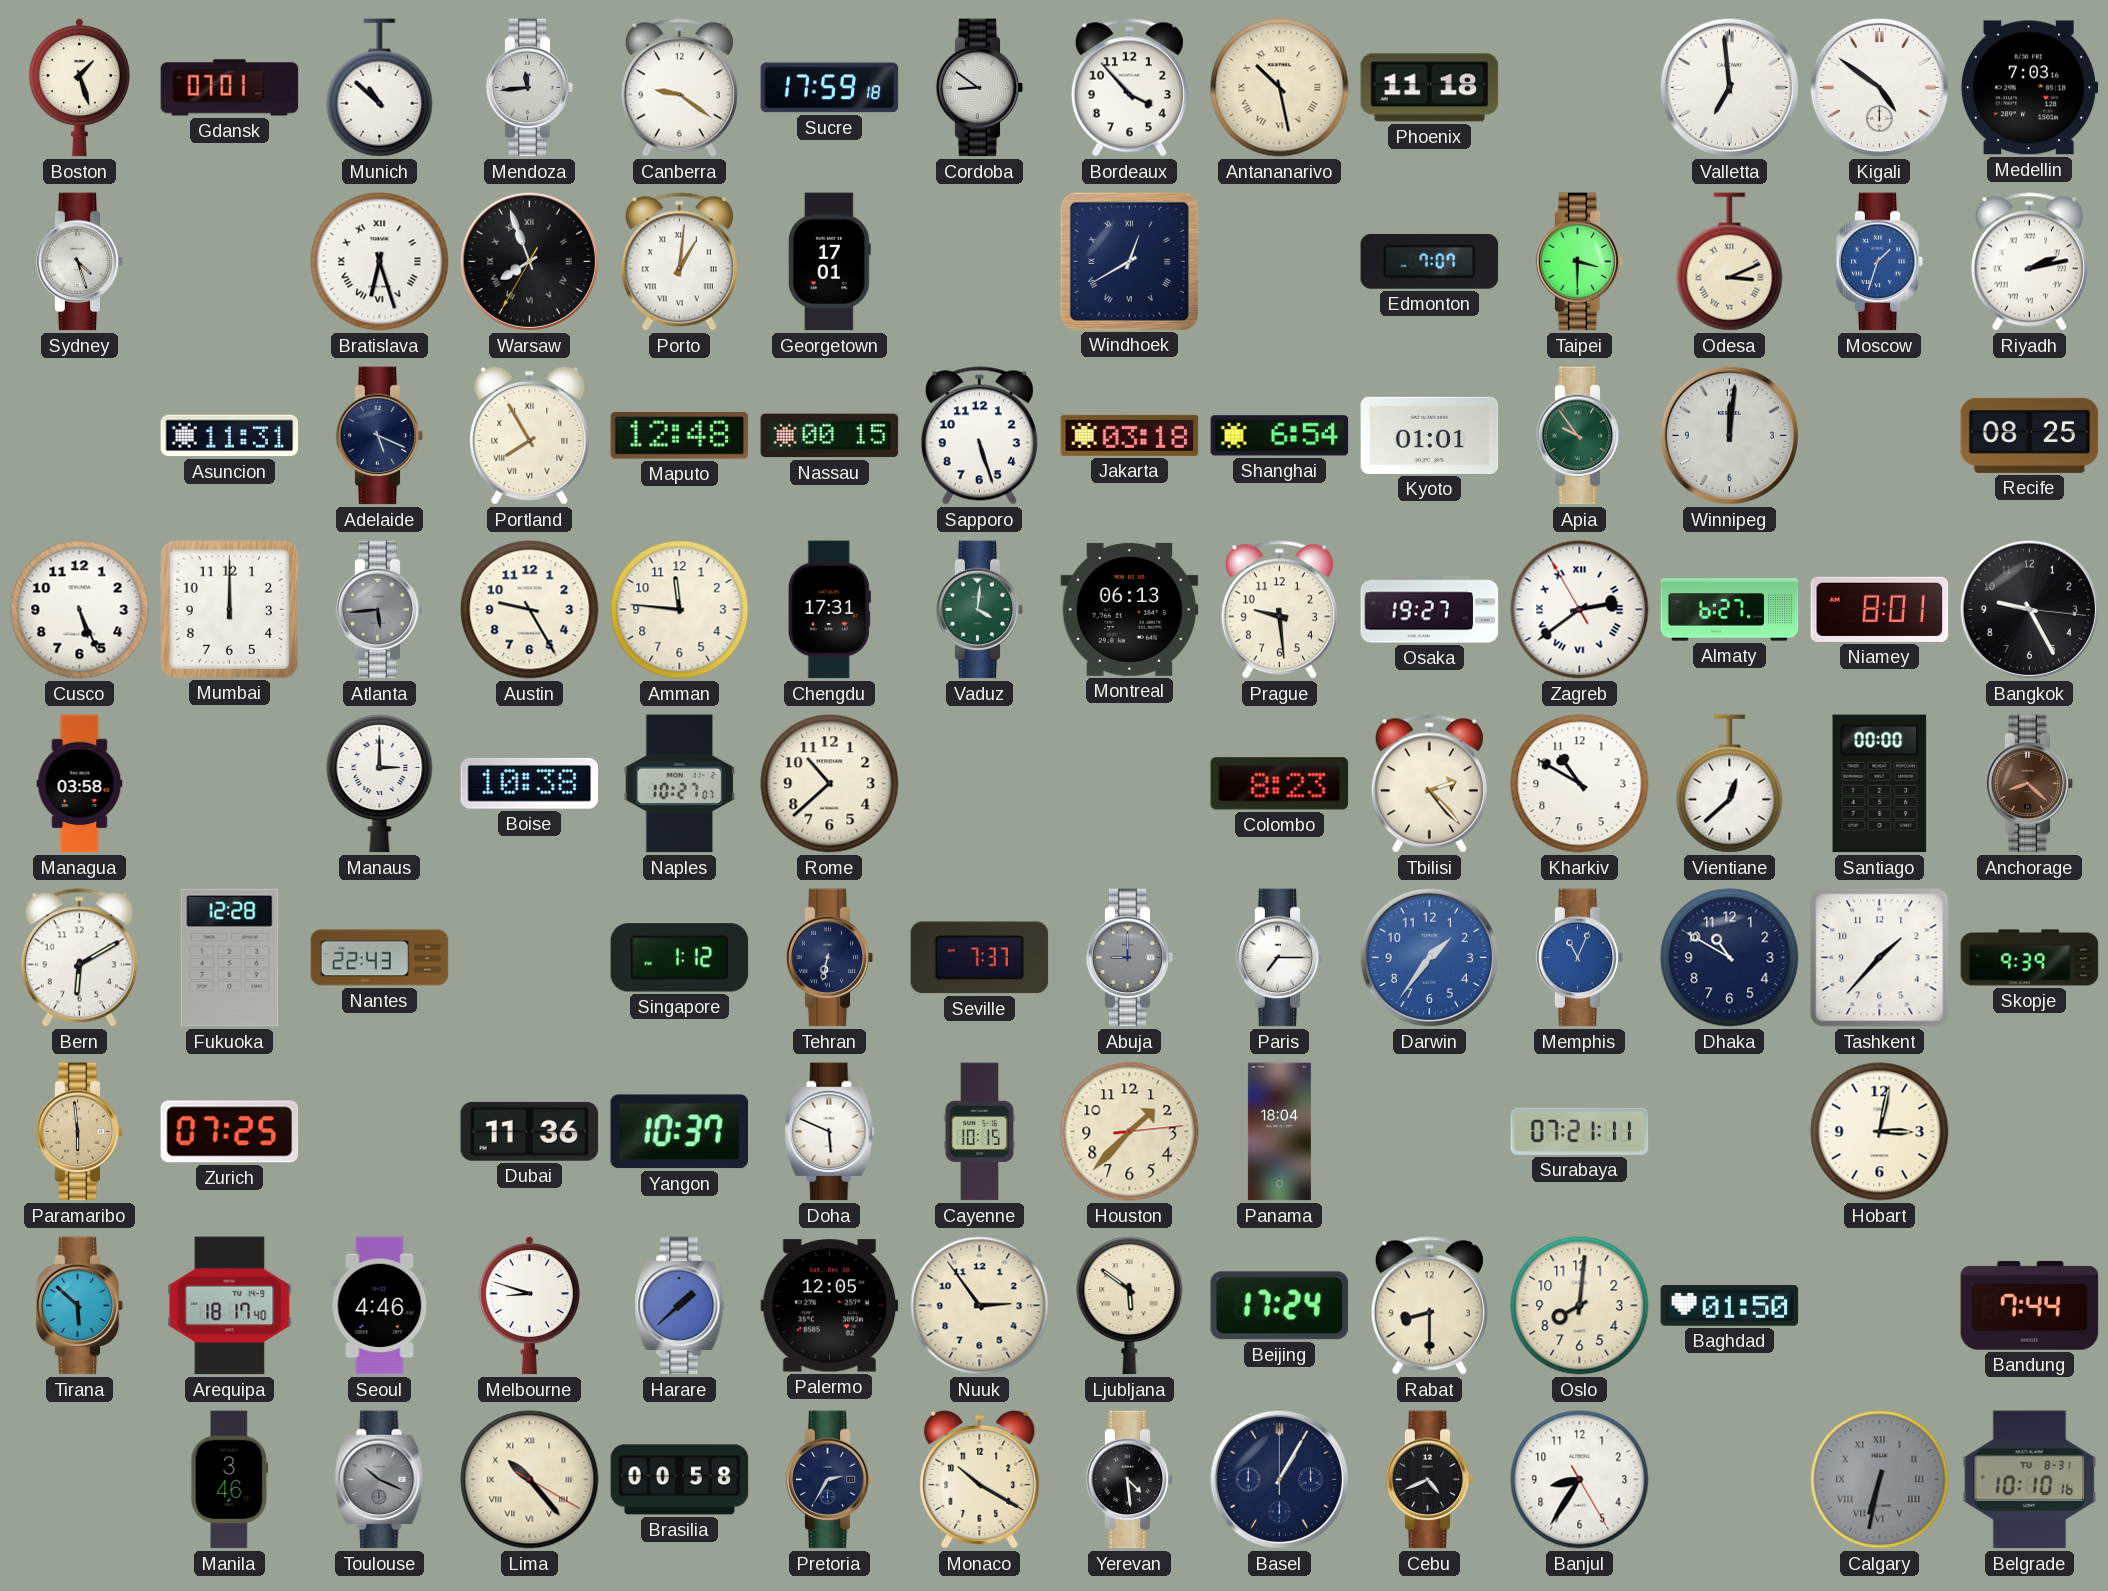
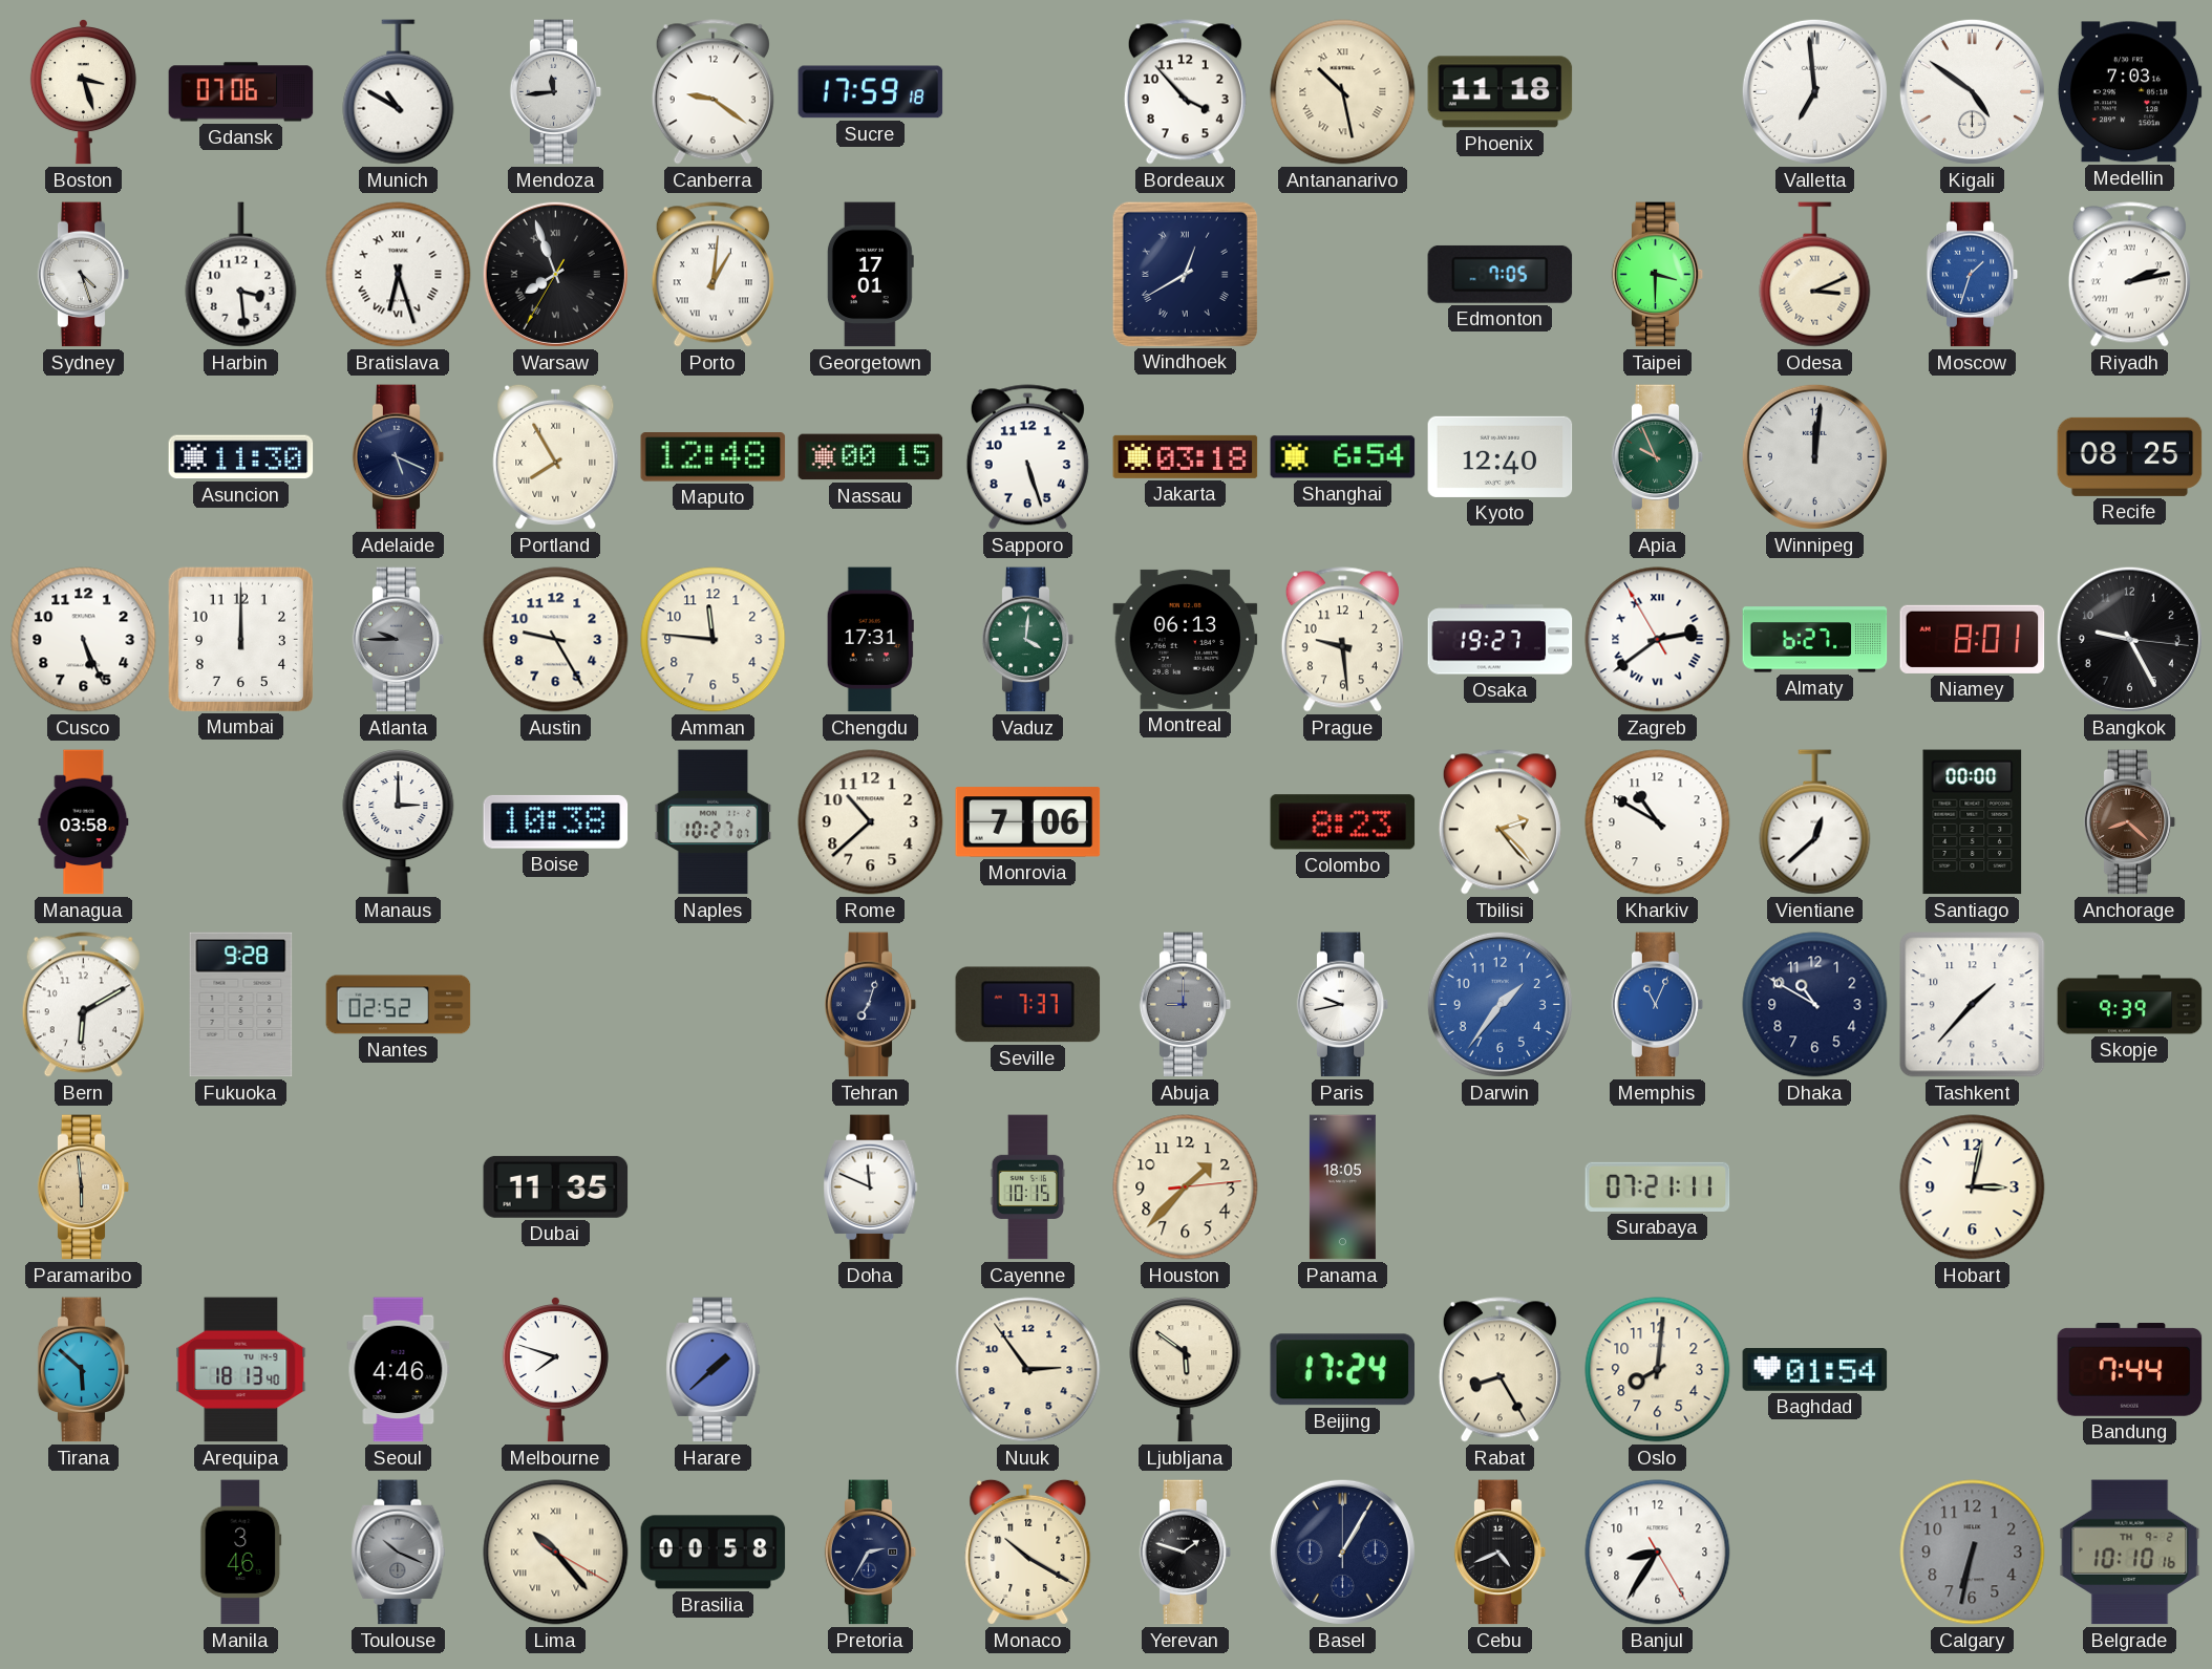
Boston: 1:27 -> 3:27
Gdansk: 07:01 -> 07:06
Munich: 10:52 -> 10:50
Cordoba: 8:51 -> none
Harbin: none -> 3:29
Edmonton: 7:07 -> 7:05
Asuncion: 11:31 -> 11:30
Kyoto: 01:01 -> 12:40
Apia: 9:54 -> 9:56
Atlanta: 5:44 -> 9:45
Monrovia: none -> 7:06
Fukuoka: 12:28 -> 9:28
Nantes: 22:43 -> 02:52
Singapore: 1:12 -> none
Tehran: 6:32 -> 7:03
Paris: 7:15 -> 9:43
Zurich: 07:25 -> none
Dubai: 11:36 -> 11:35
Yangon: 10:37 -> none
Doha: 5:49 -> 11:49
Panama: 18:04 -> 18:05
Arequipa: 18:17 -> 18:13
Melbourne: 8:48 -> 7:48
Palermo: 12:05 -> none
Rabat: 8:30 -> 8:25
Baghdad: 01:50 -> 01:54
Yerevan: 4:29 -> 1:48
Calgary numerals: Roman -> Arabic
Belgrade date: TU 8-31 -> TH 9-2
